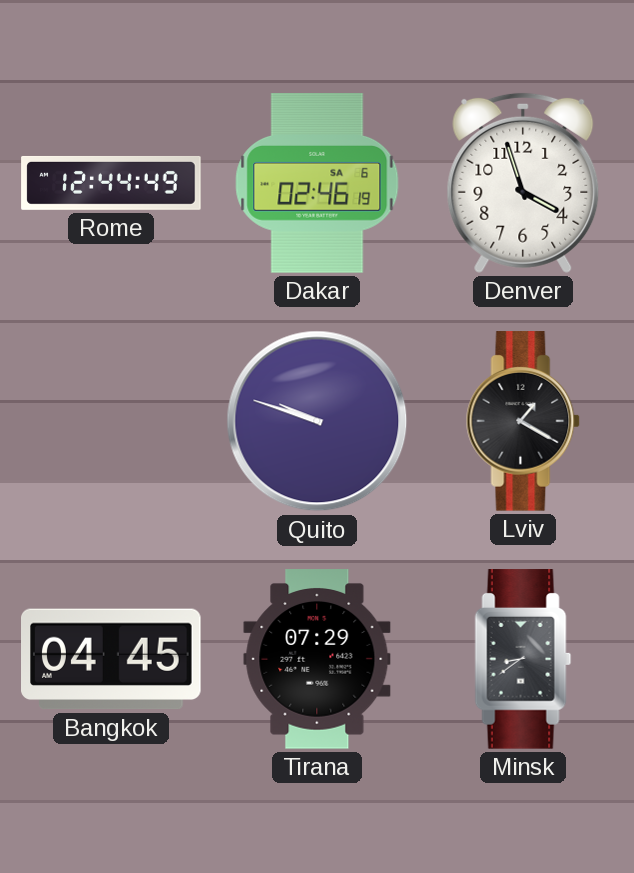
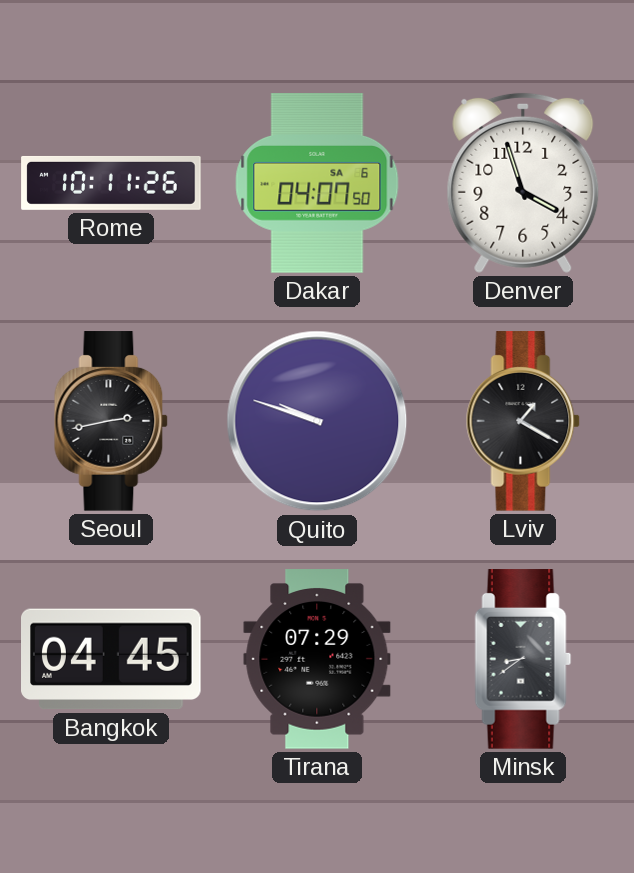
Rome: 12:44 -> 10:11
Dakar: 02:46 -> 04:07
Seoul: none -> 2:43
